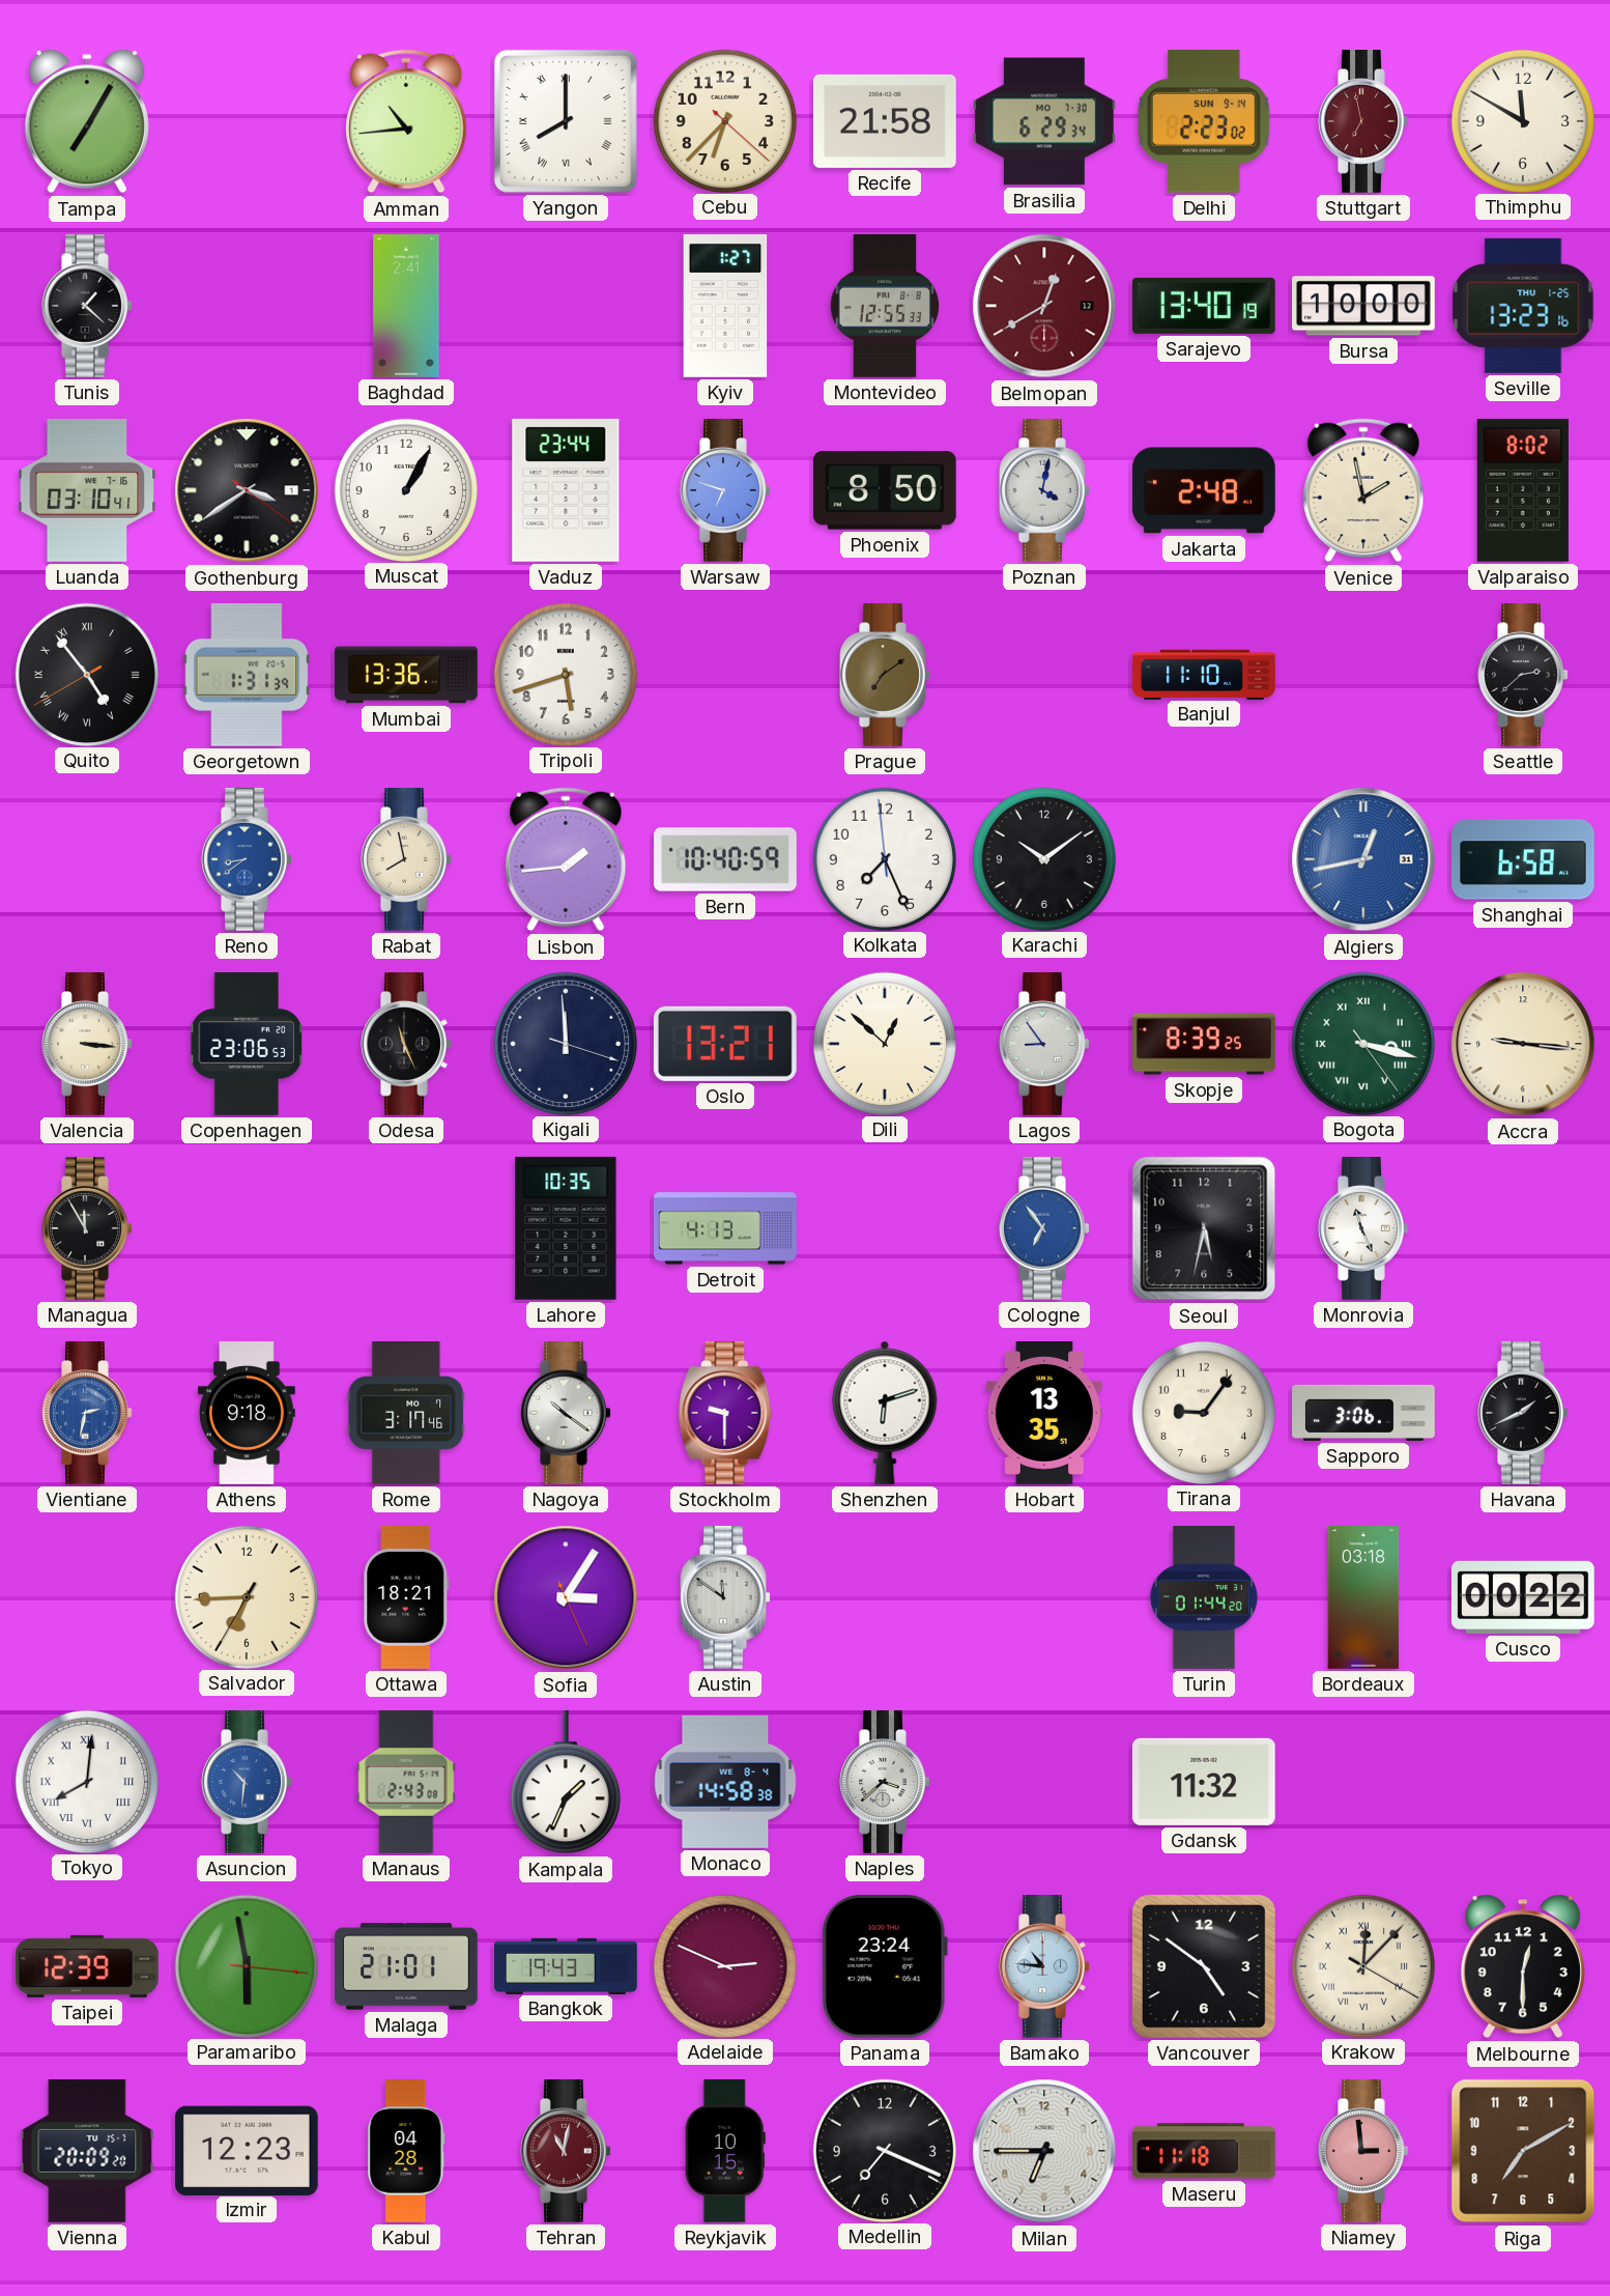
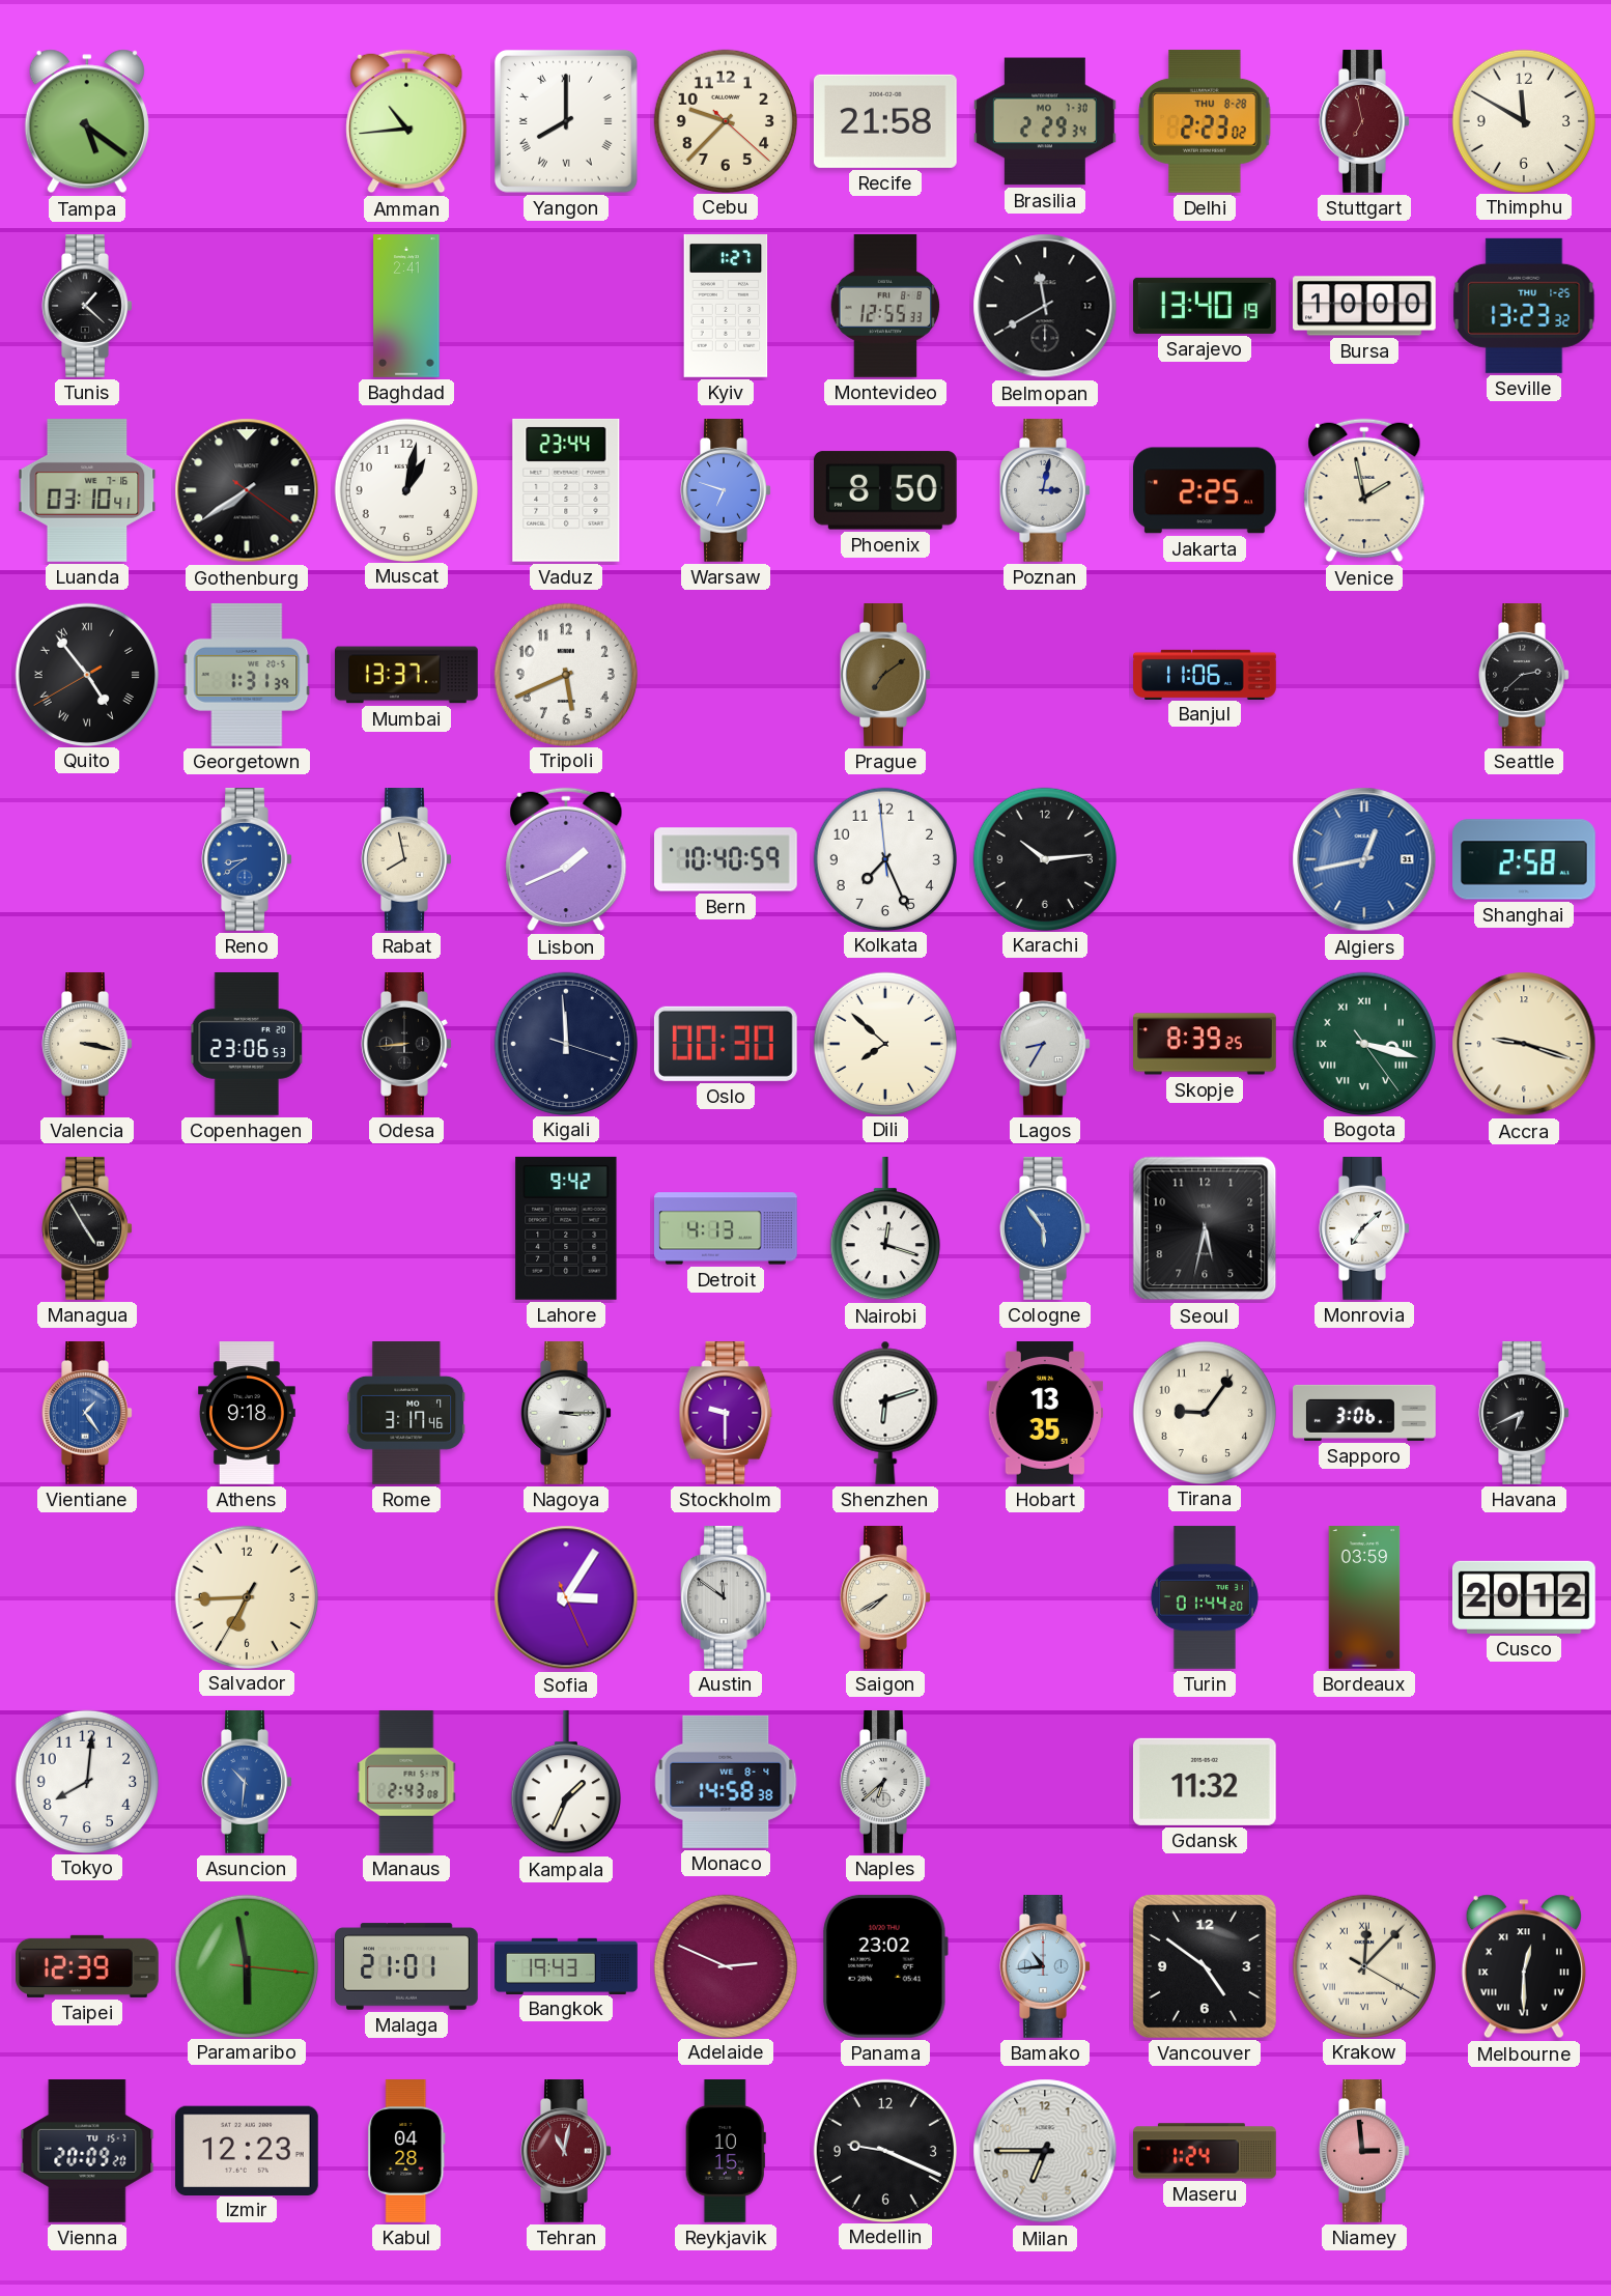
Tampa: 7:05 -> 5:21
Cebu: 6:37 -> 9:37
Brasilia: 6:29 -> 2:29
Delhi date: SUN 9-14 -> THU 8-28
Belmopan: 12:40 -> 11:40
Belmopan dial: burgundy -> black
Seville: 13:23:16 -> 13:23:32
Gothenburg: 3:39 -> 7:39
Muscat: 1:05 -> 1:02
Poznan: 4:02 -> 3:02
Jakarta: 2:48 -> 2:25
Valparaiso: 8:02 -> none
Mumbai: 13:36 -> 13:37
Tripoli: 5:42 -> 5:41
Banjul: 11:10 -> 11:06
Lisbon: 1:44 -> 1:41
Karachi: 10:09 -> 10:14
Shanghai: 6:58 -> 2:58
Valencia: 3:16 -> 3:17
Odesa: 11:26 -> 8:44
Oslo: 13:21 -> 00:30
Dili: 12:52 -> 7:52
Lagos: 8:54 -> 8:35
Accra: 9:16 -> 9:18
Managua: 11:55 -> 4:55
Lahore: 10:35 -> 9:42
Nairobi: none -> 12:18
Cologne: 6:54 -> 5:54
Monrovia: 11:26 -> 7:08
Vientiane: 2:32 -> 1:24
Nagoya: 10:21 -> 3:15
Havana: 1:41 -> 6:41
Ottawa: 18:21 -> none
Saigon: none -> 7:40
Bordeaux: 03:18 -> 03:59
Cusco: 00:22 -> 20:12
Tokyo numerals: Roman -> Arabic
Naples: 3:38 -> 6:38
Panama: 23:24 -> 23:02
Bamako: 10:46 -> 10:44
Melbourne numerals: Arabic -> Roman
Medellin: 7:19 -> 9:19
Maseru: 11:18 -> 1:24
Riga: 7:10 -> none
